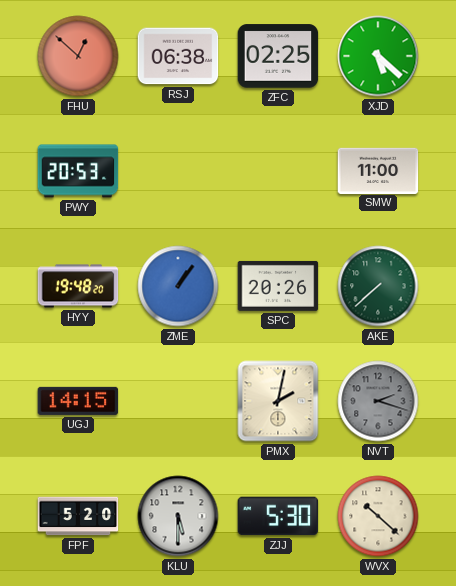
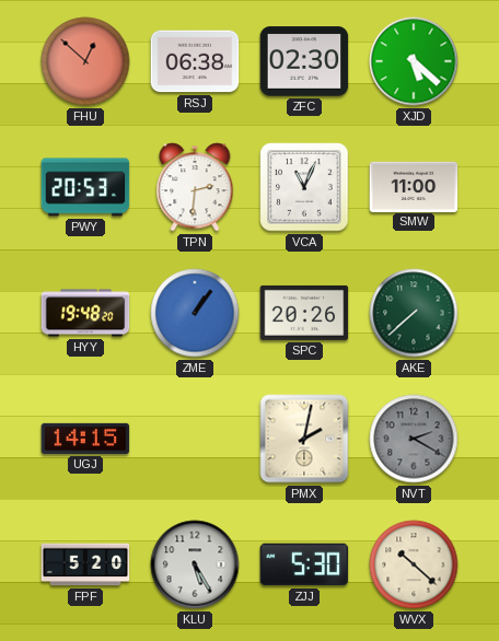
ZFC: 02:25 -> 02:30
TPN: none -> 2:31
VCA: none -> 11:04
NVT: 2:18 -> 2:20
KLU: 5:30 -> 5:25
